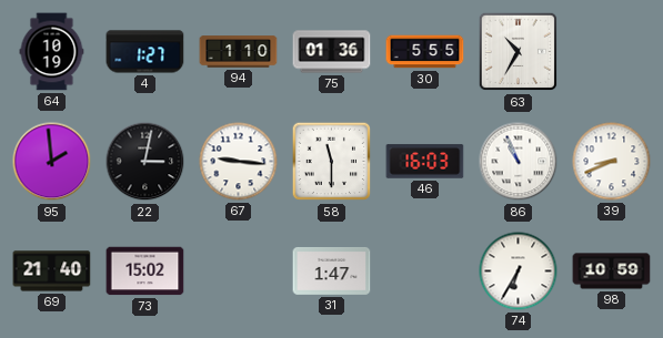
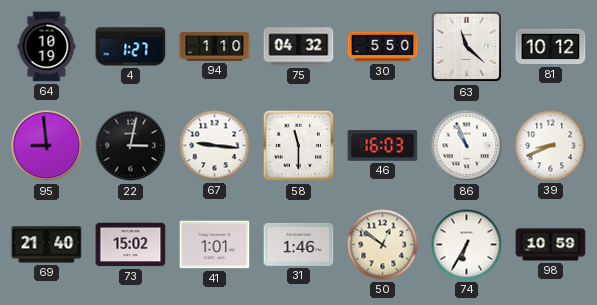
75: 01:36 -> 04:32
30: 5:55 -> 5:50
63: 10:35 -> 11:22
81: none -> 10:12
95: 1:59 -> 8:59
41: none -> 1:01
31: 1:47 -> 1:46
50: none -> 12:51
